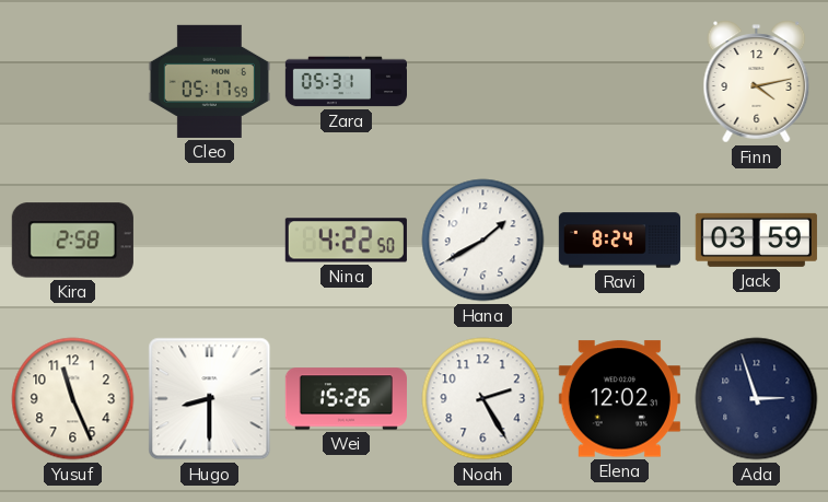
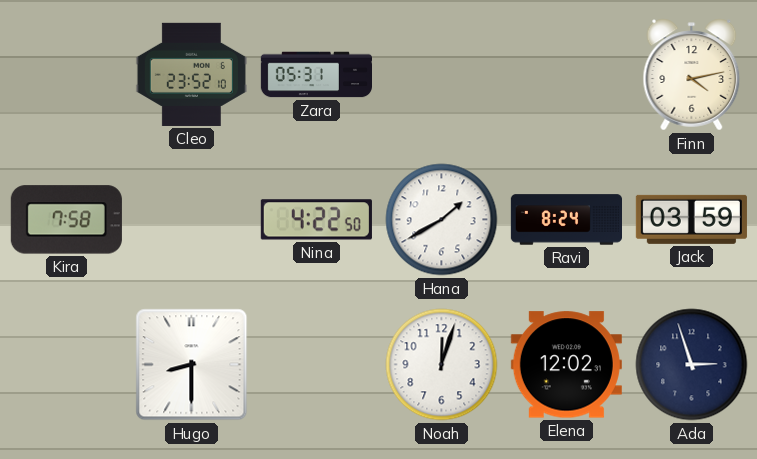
Cleo: 05:17 -> 23:52
Kira: 2:58 -> 7:58
Yusuf: 11:26 -> none
Wei: 15:26 -> none
Noah: 2:25 -> 12:03
